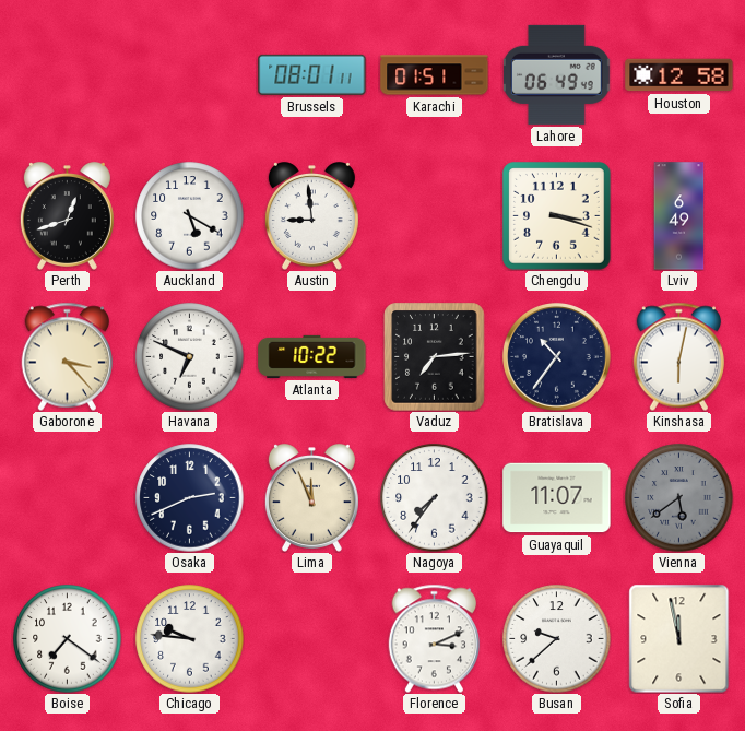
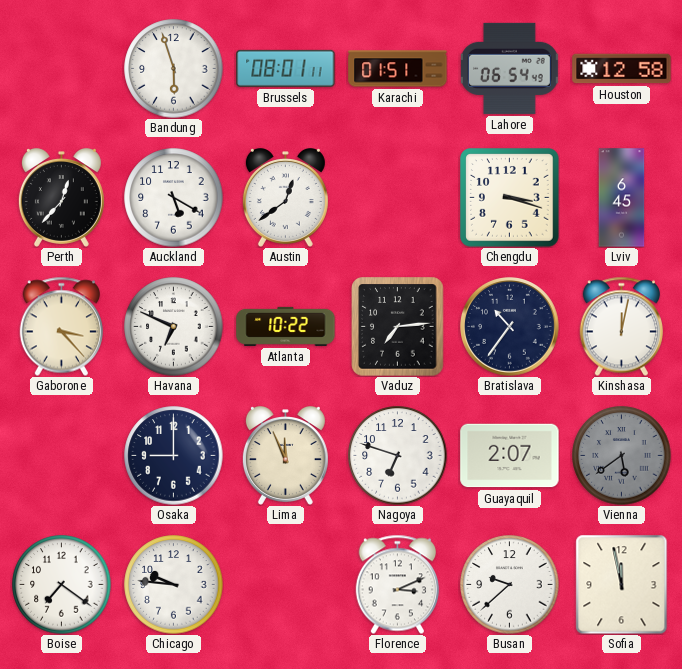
Bandung: none -> 5:57
Lahore: 06:49 -> 06:54
Perth: 12:42 -> 12:37
Austin: 8:59 -> 12:39
Lviv: 6:49 -> 6:45
Kinshasa: 6:02 -> 12:02
Osaka: 2:41 -> 9:00
Nagoya: 7:36 -> 6:48
Guayaquil: 11:07 -> 2:07
